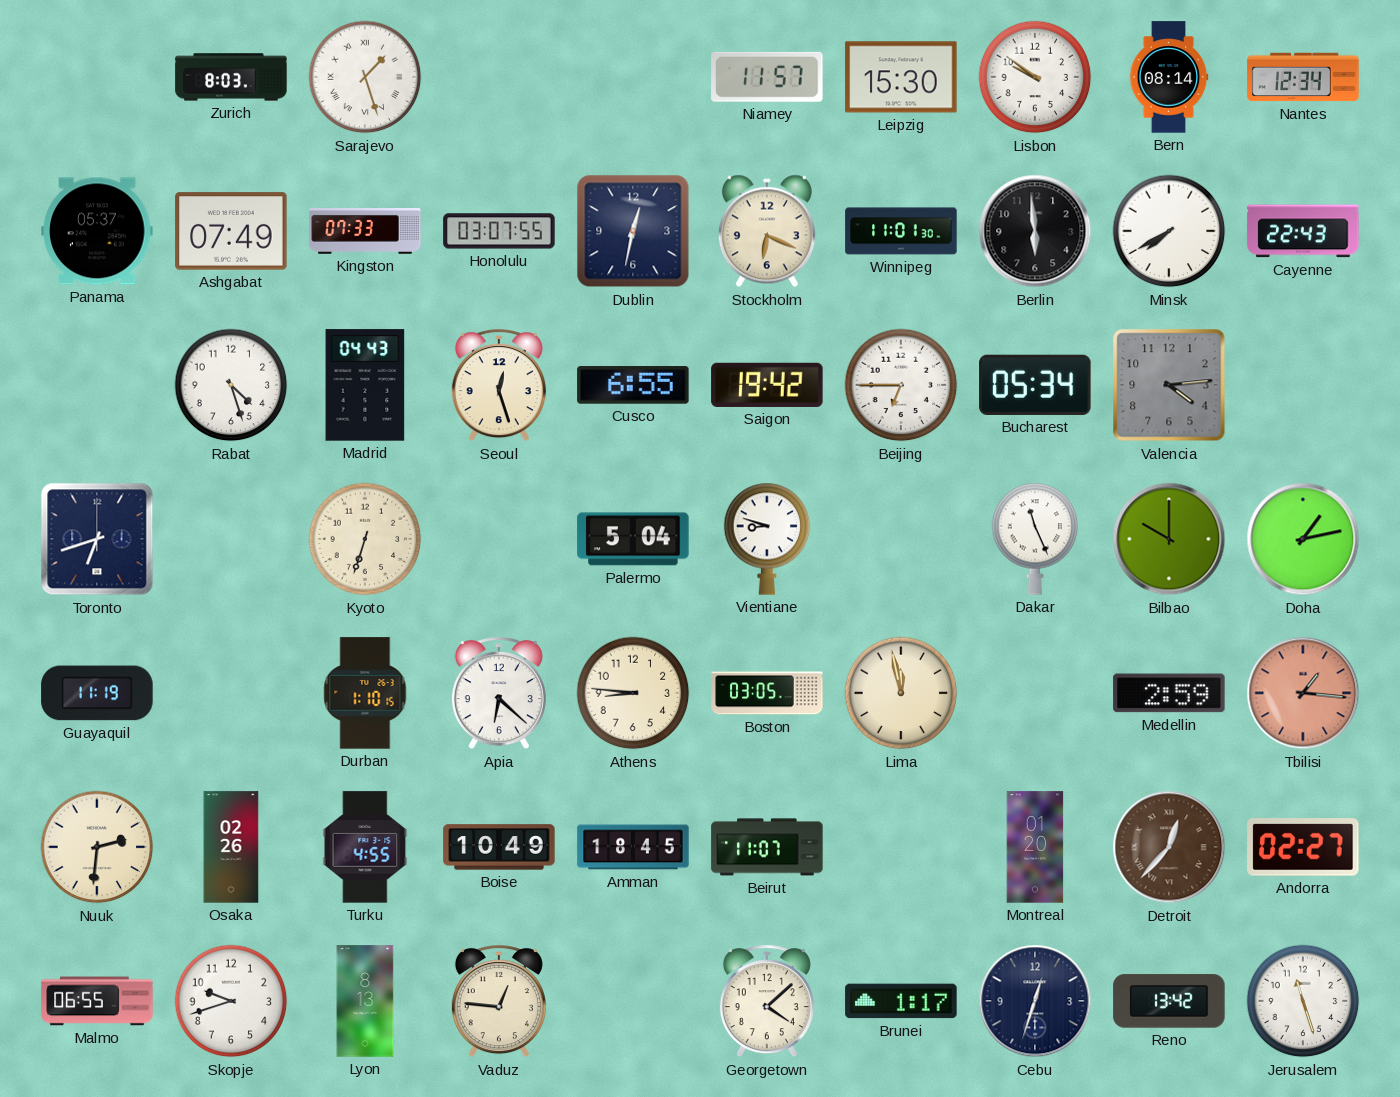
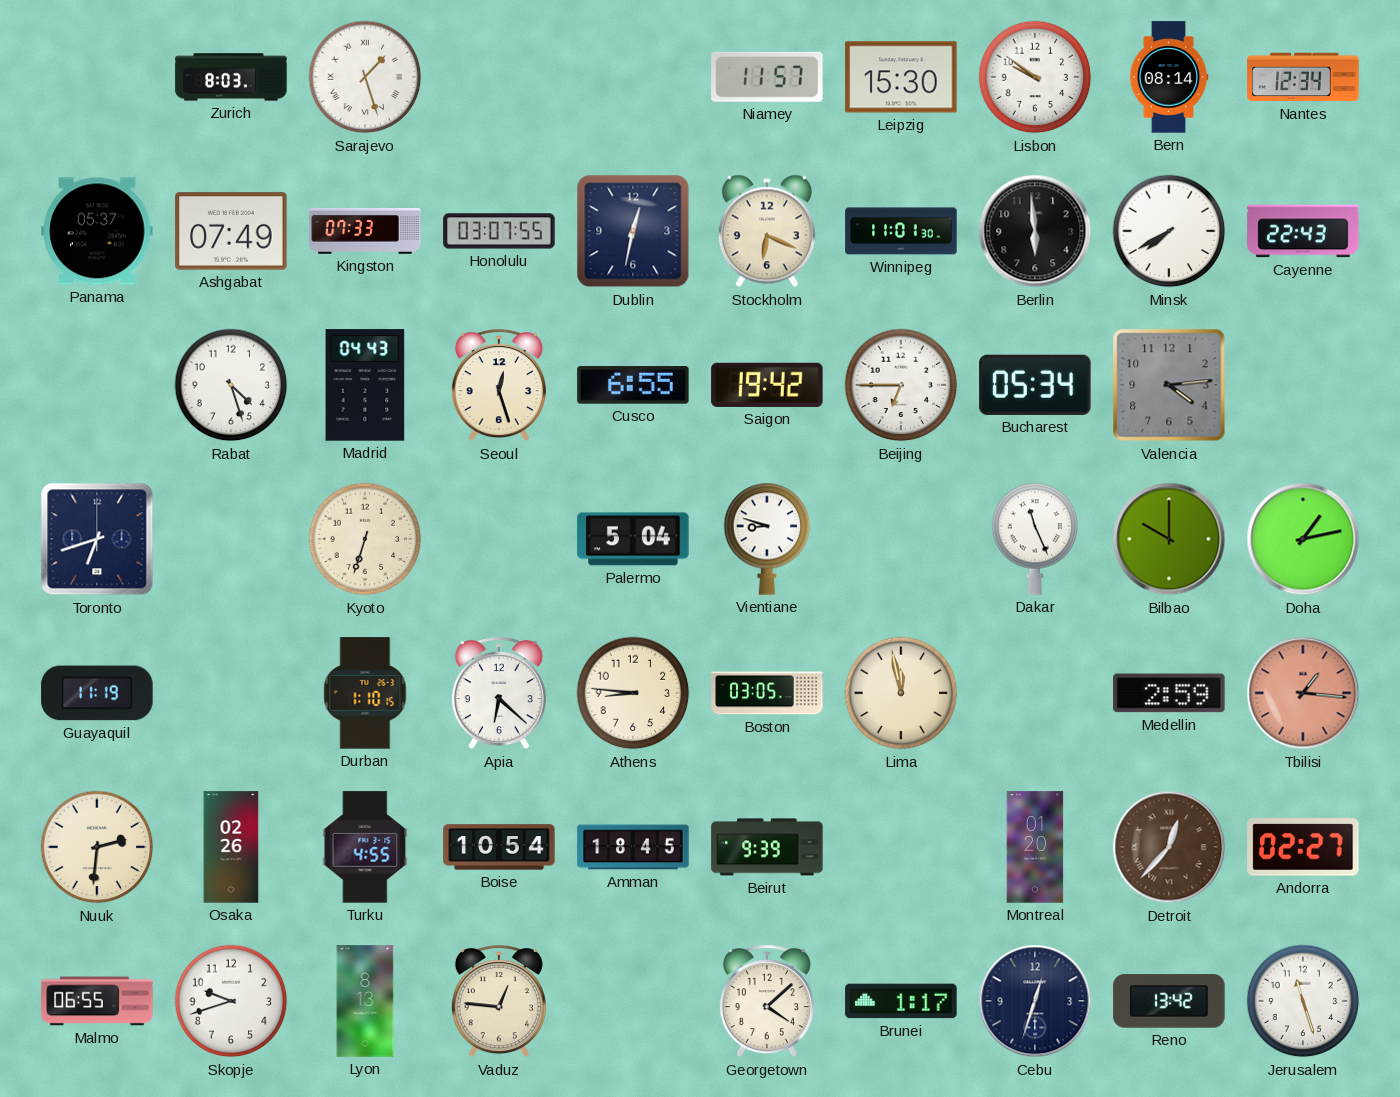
Boise: 10:49 -> 10:54
Beirut: 11:07 -> 9:39
